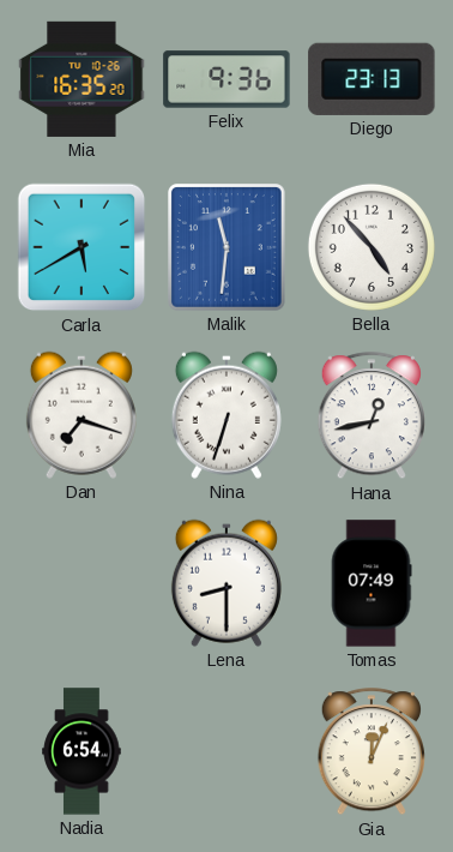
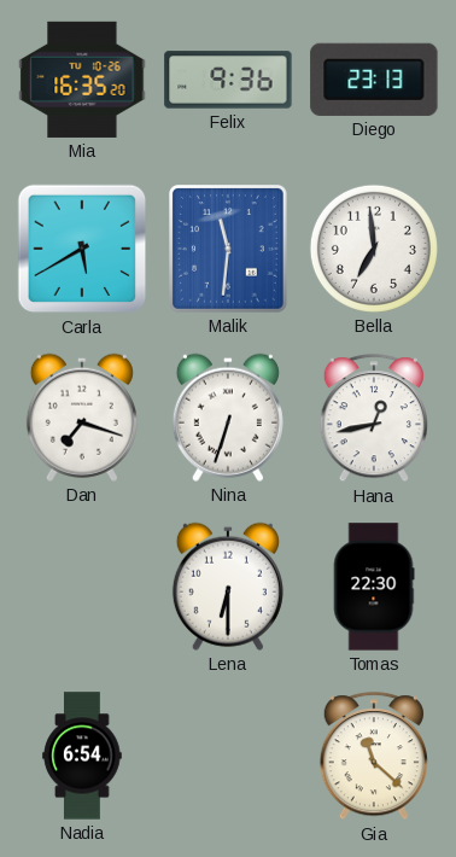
Bella: 4:53 -> 6:59
Lena: 8:30 -> 6:30
Tomas: 07:49 -> 22:30
Gia: 12:04 -> 11:22
